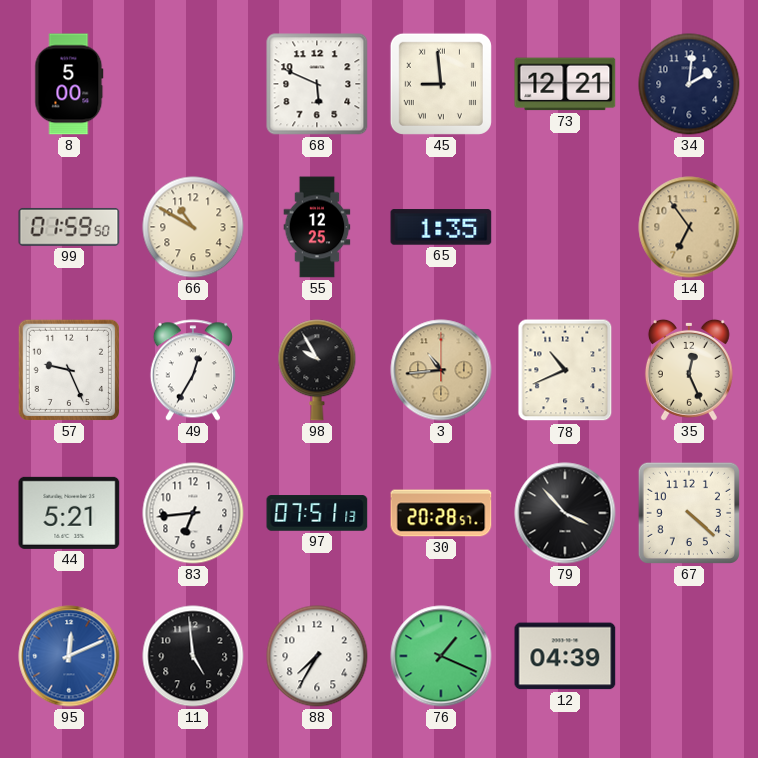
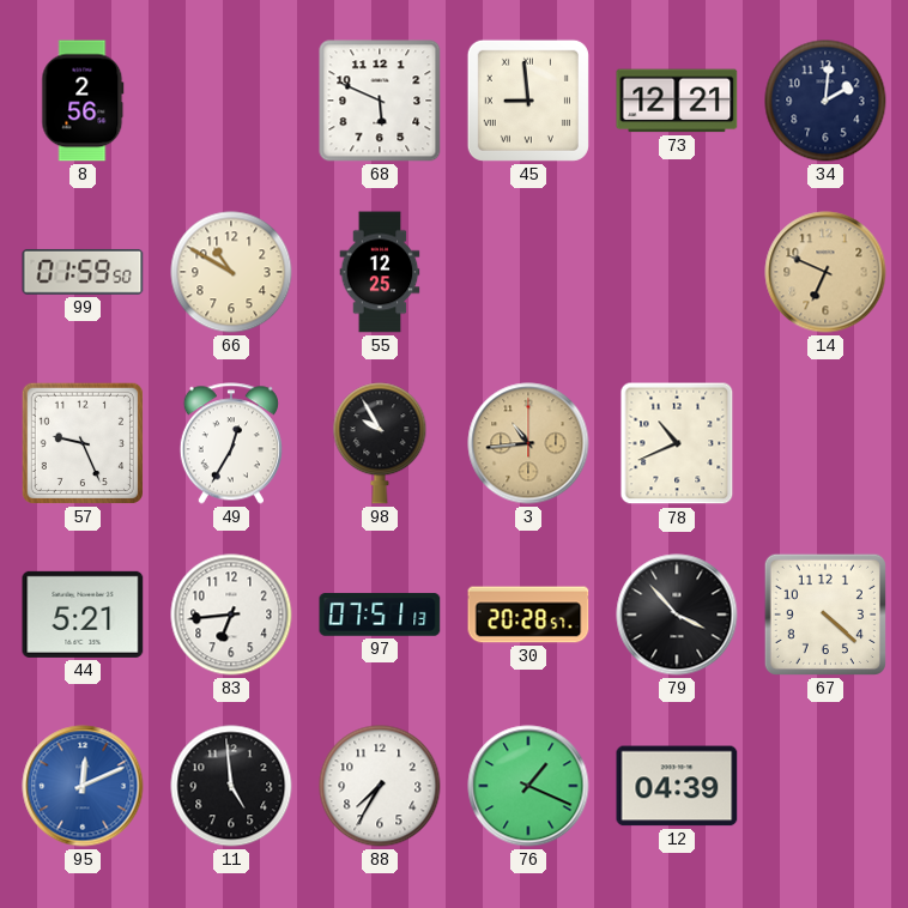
8: 5:00 -> 2:56
65: 1:35 -> none
14: 6:54 -> 6:49
35: 12:26 -> none
